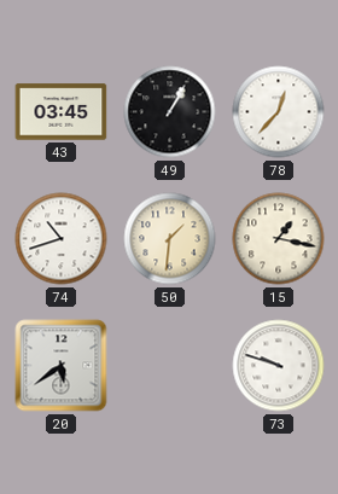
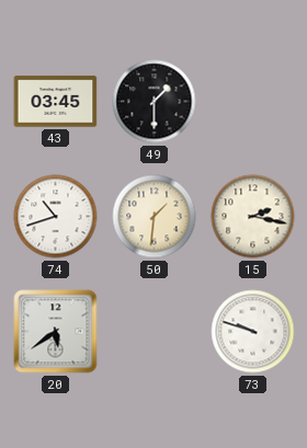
49: 1:05 -> 1:30
78: 12:37 -> none
15: 1:17 -> 2:17
